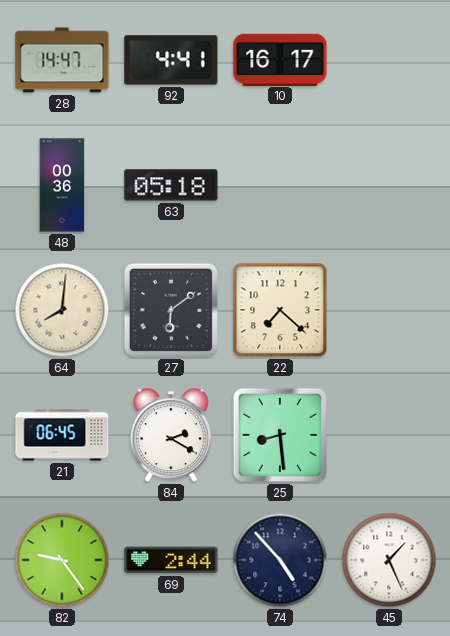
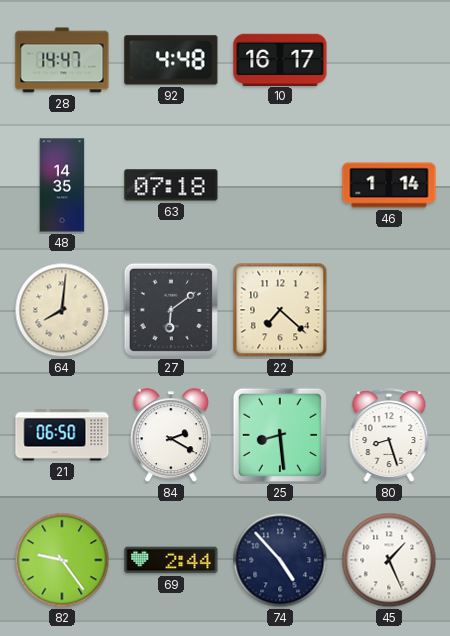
92: 4:41 -> 4:48
48: 00:36 -> 14:35
63: 05:18 -> 07:18
46: none -> 1:14
21: 06:45 -> 06:50
80: none -> 8:27
